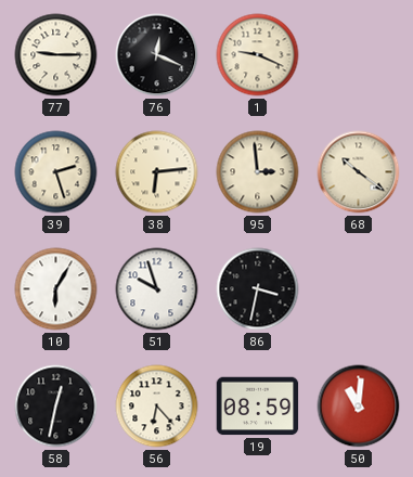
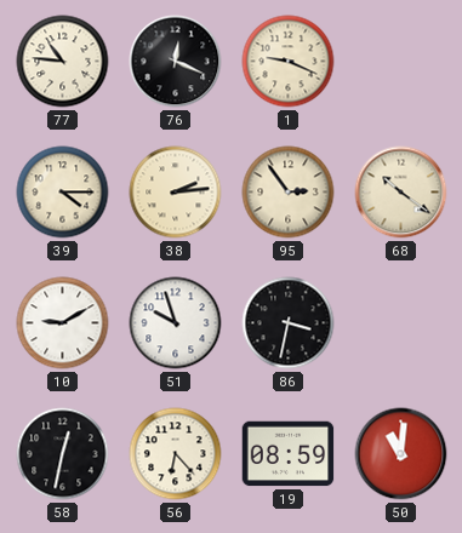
77: 9:15 -> 10:46
39: 2:27 -> 4:15
38: 6:14 -> 2:14
95: 2:59 -> 2:54
10: 6:05 -> 9:10
